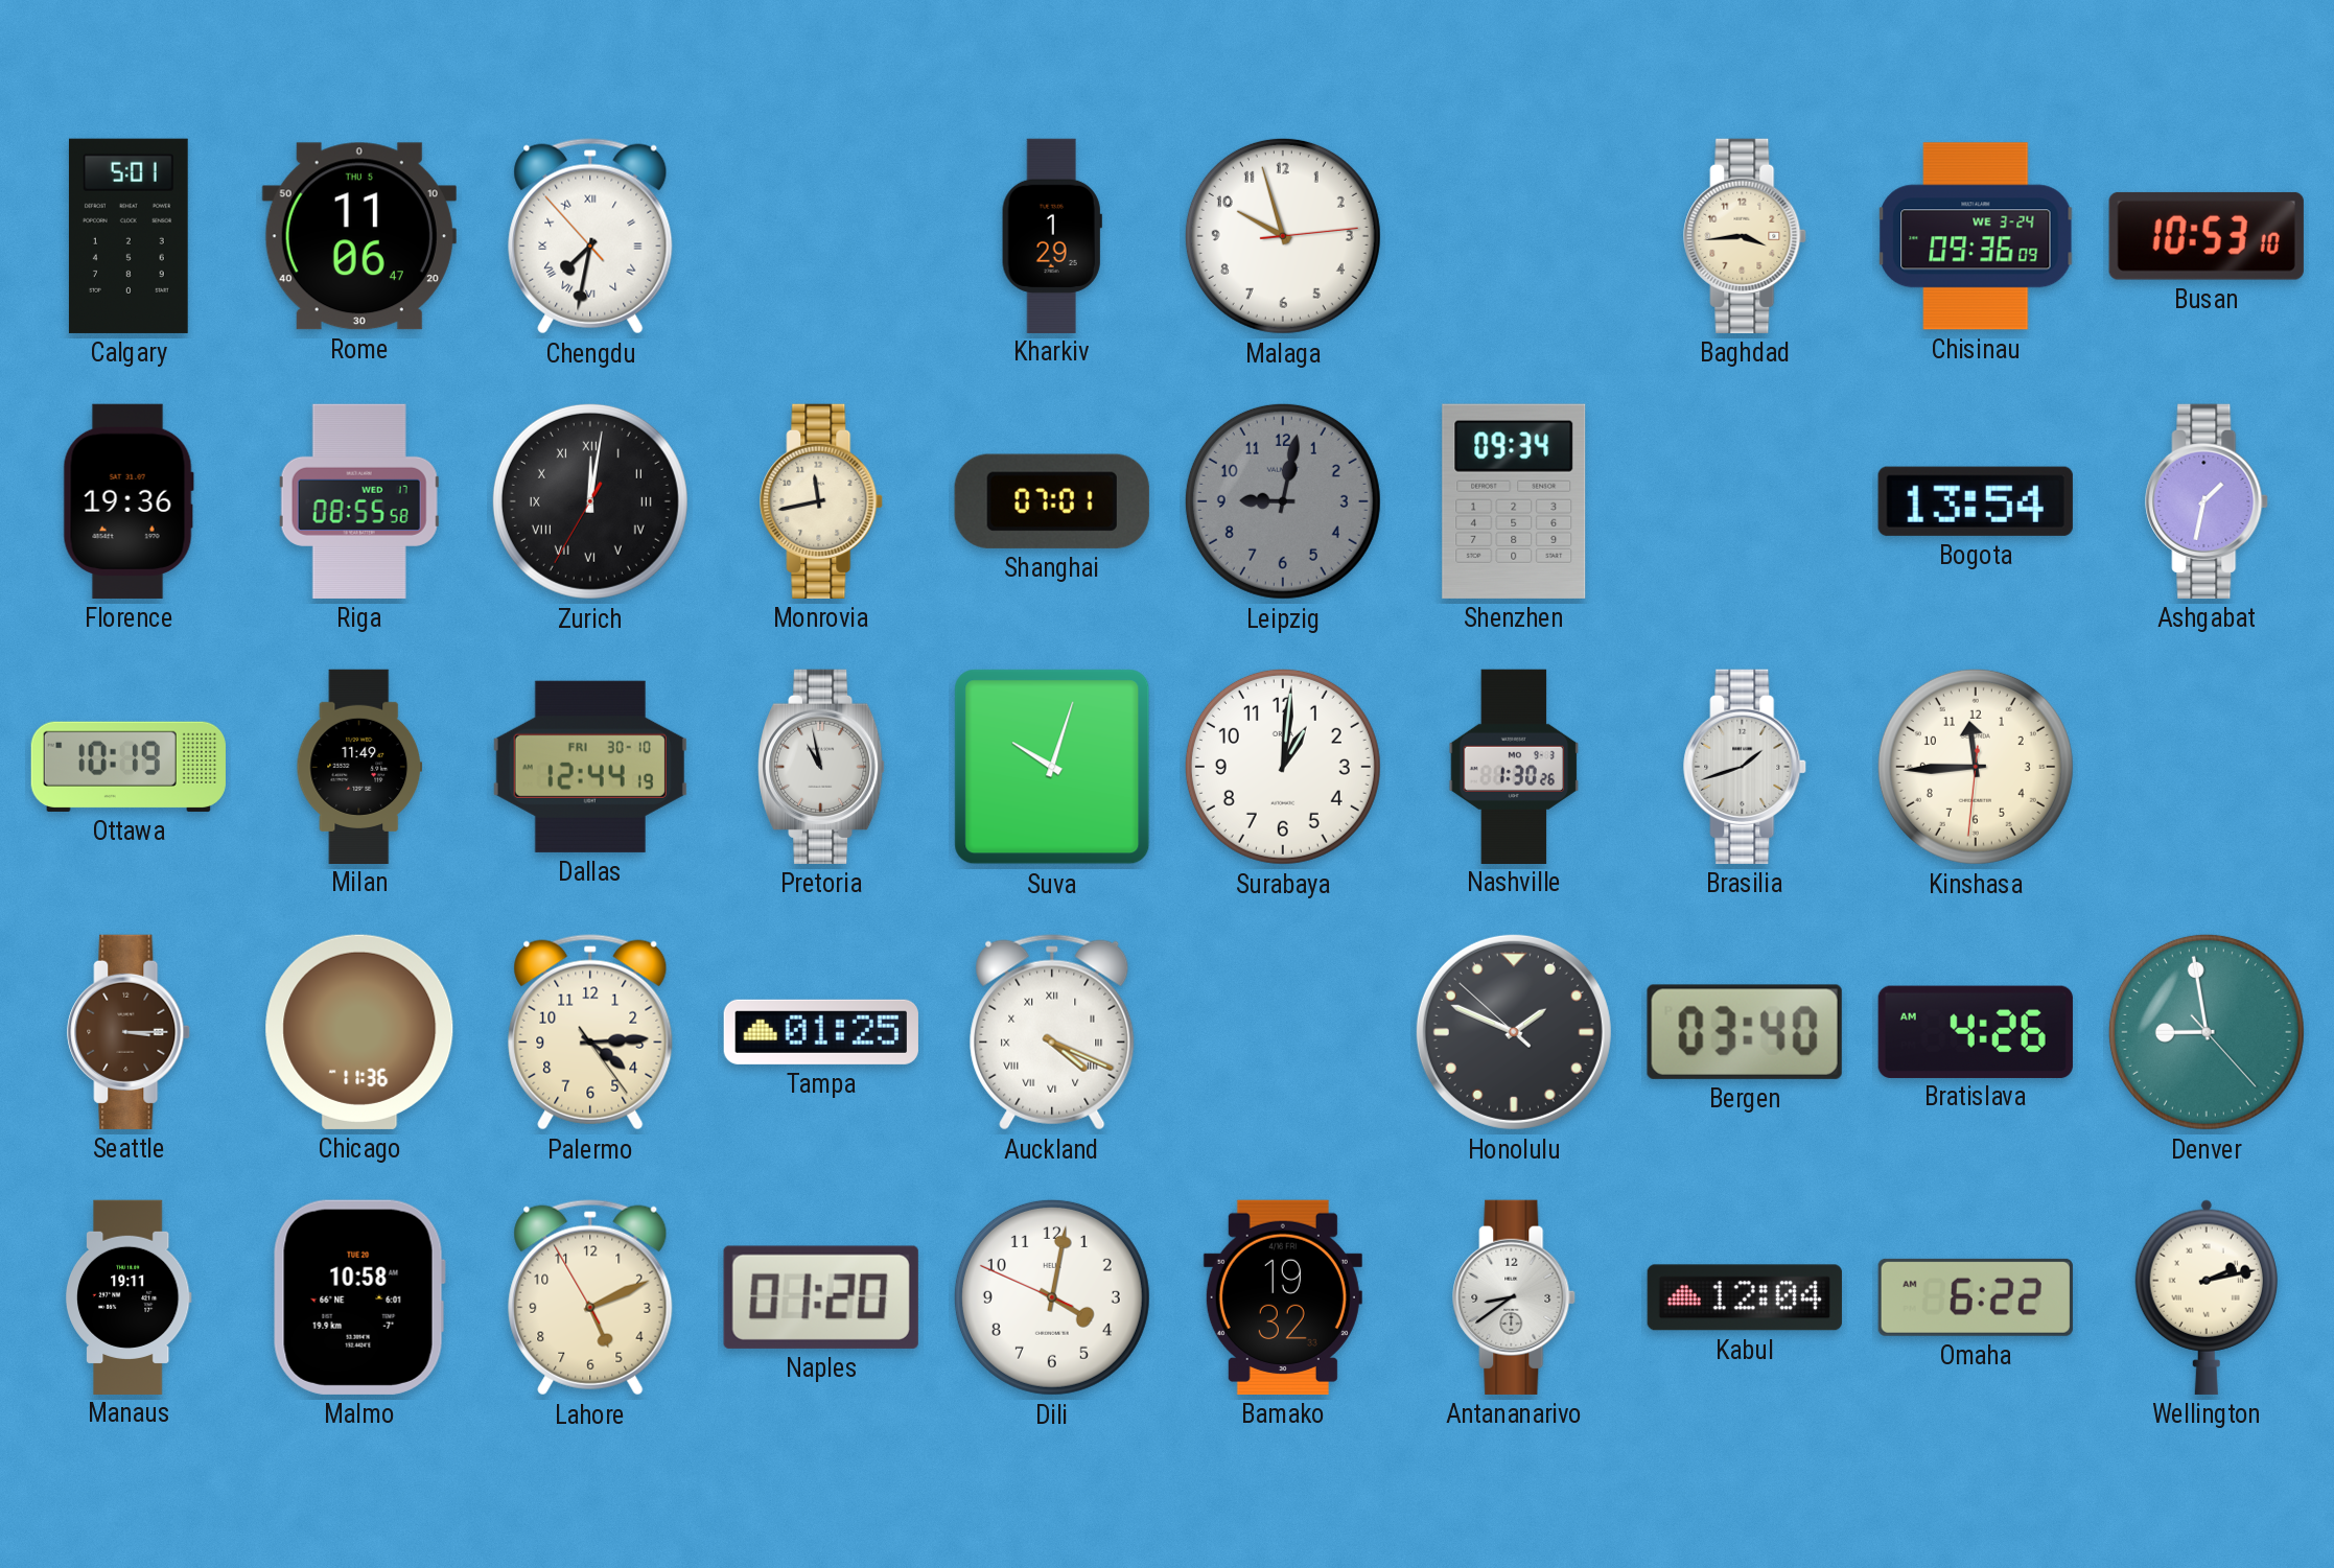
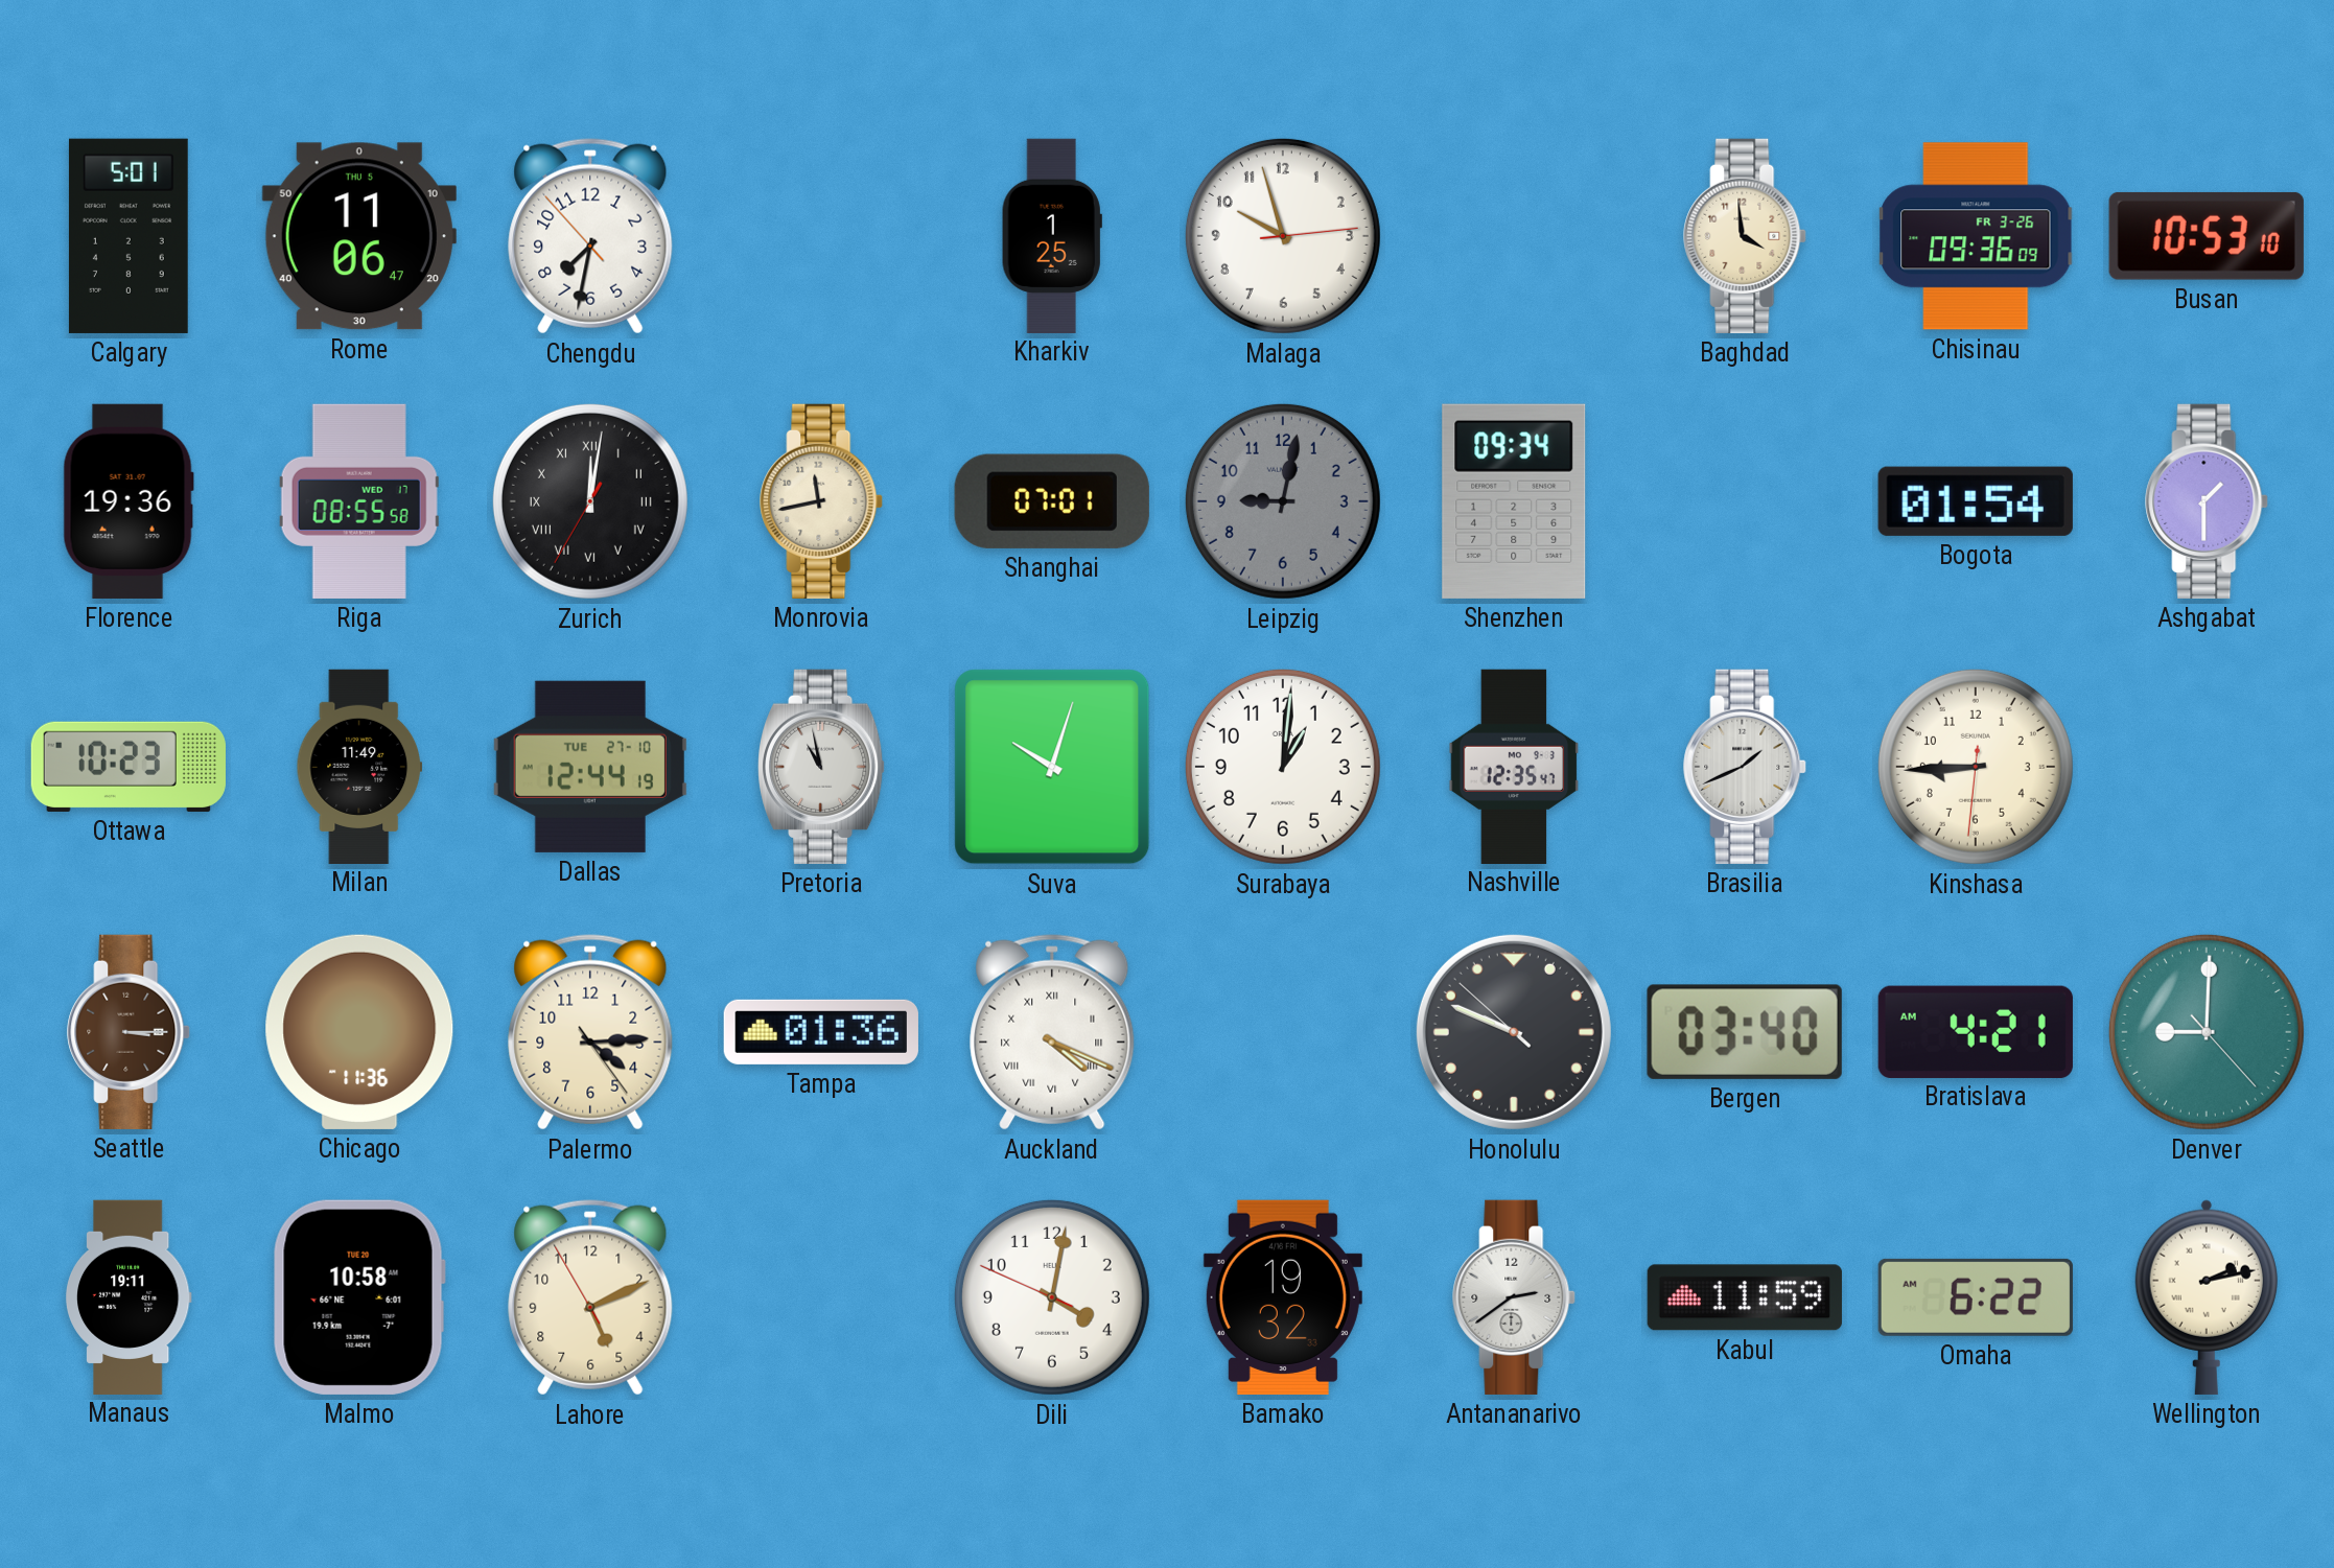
Chengdu numerals: Roman -> Arabic
Kharkiv: 1:29 -> 1:25
Baghdad: 3:44 -> 3:59
Chisinau date: WE 3-24 -> FR 3-26
Bogota: 13:54 -> 01:54
Ashgabat: 1:32 -> 1:30
Ottawa: 10:19 -> 10:23
Dallas date: FRI 30-10 -> TUE 27-10
Nashville: 1:30 -> 12:35
Brasilia: 1:42 -> 1:41
Kinshasa: 11:44 -> 8:44
Tampa: 01:25 -> 01:36
Honolulu: 1:48 -> 9:48
Bratislava: 4:26 -> 4:21
Denver: 8:58 -> 9:00
Naples: 01:20 -> none
Antananarivo: 8:39 -> 2:39
Kabul: 12:04 -> 11:59
